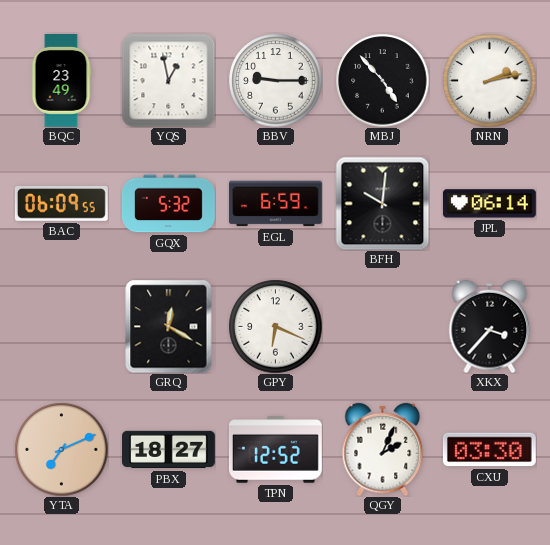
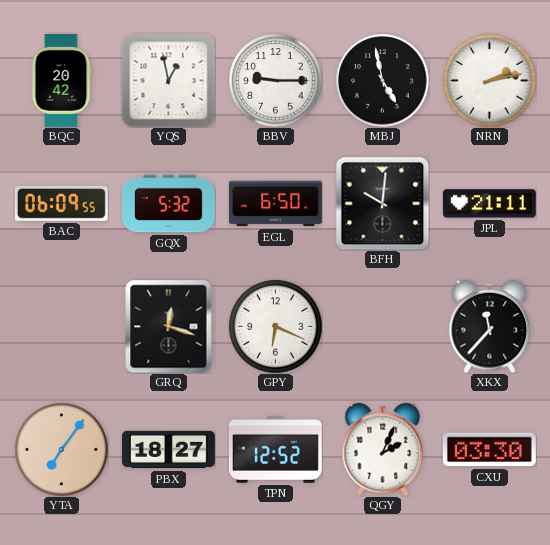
BQC: 23:49 -> 20:42
MBJ: 4:53 -> 4:58
EGL: 6:59 -> 6:50
JPL: 06:14 -> 21:11
GRQ: 12:20 -> 12:18
XKX: 3:37 -> 11:37
YTA: 7:11 -> 7:06
